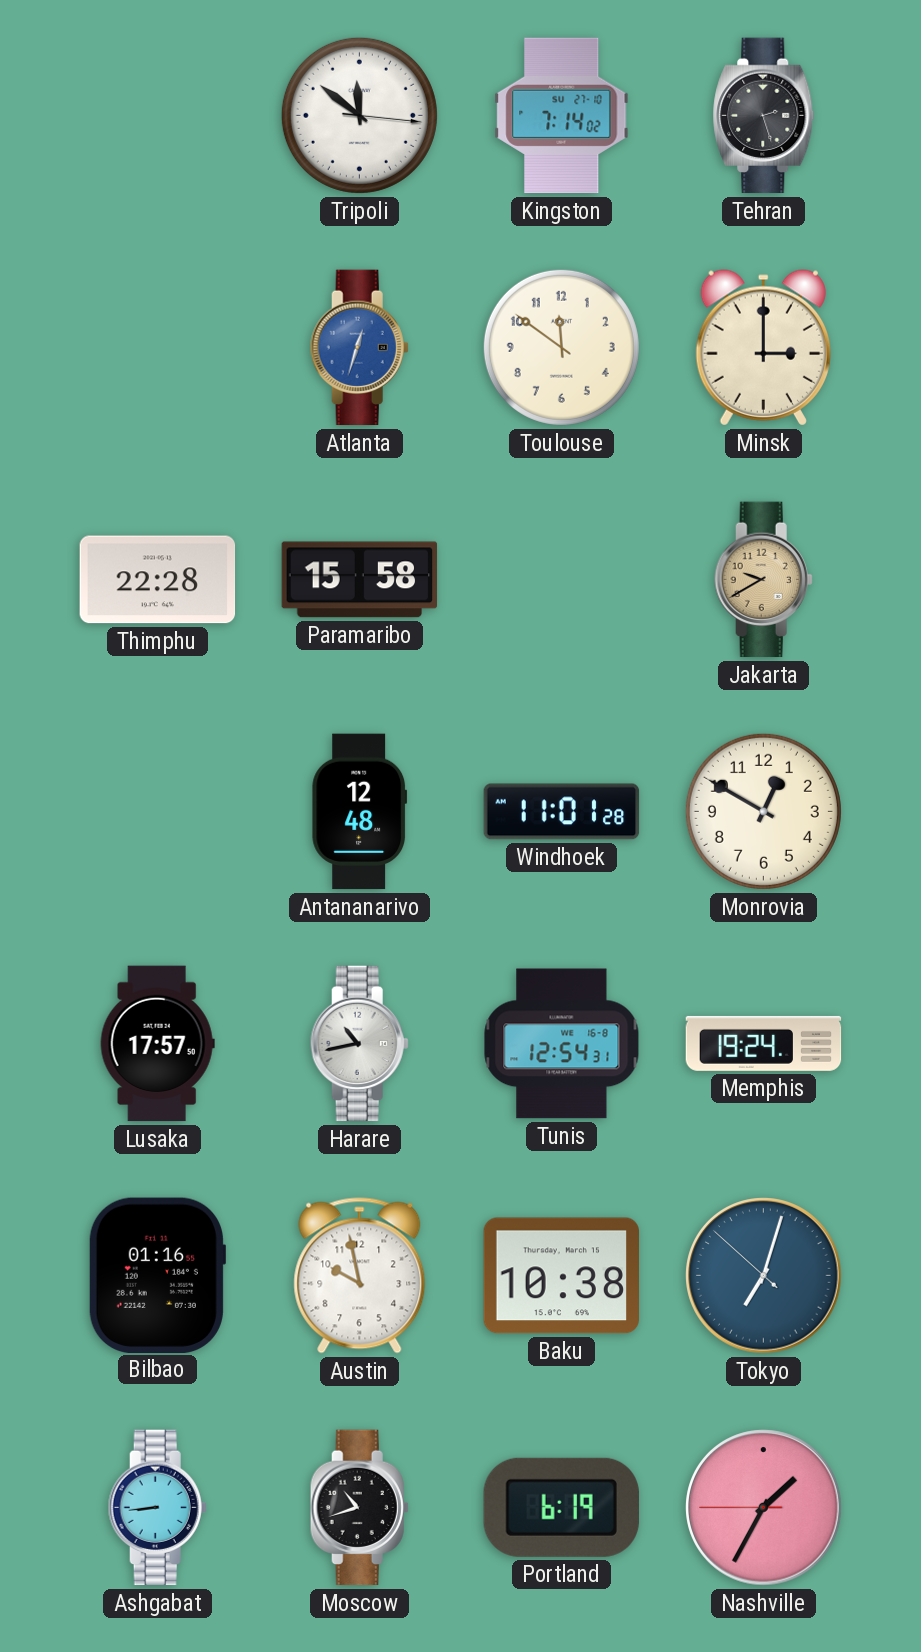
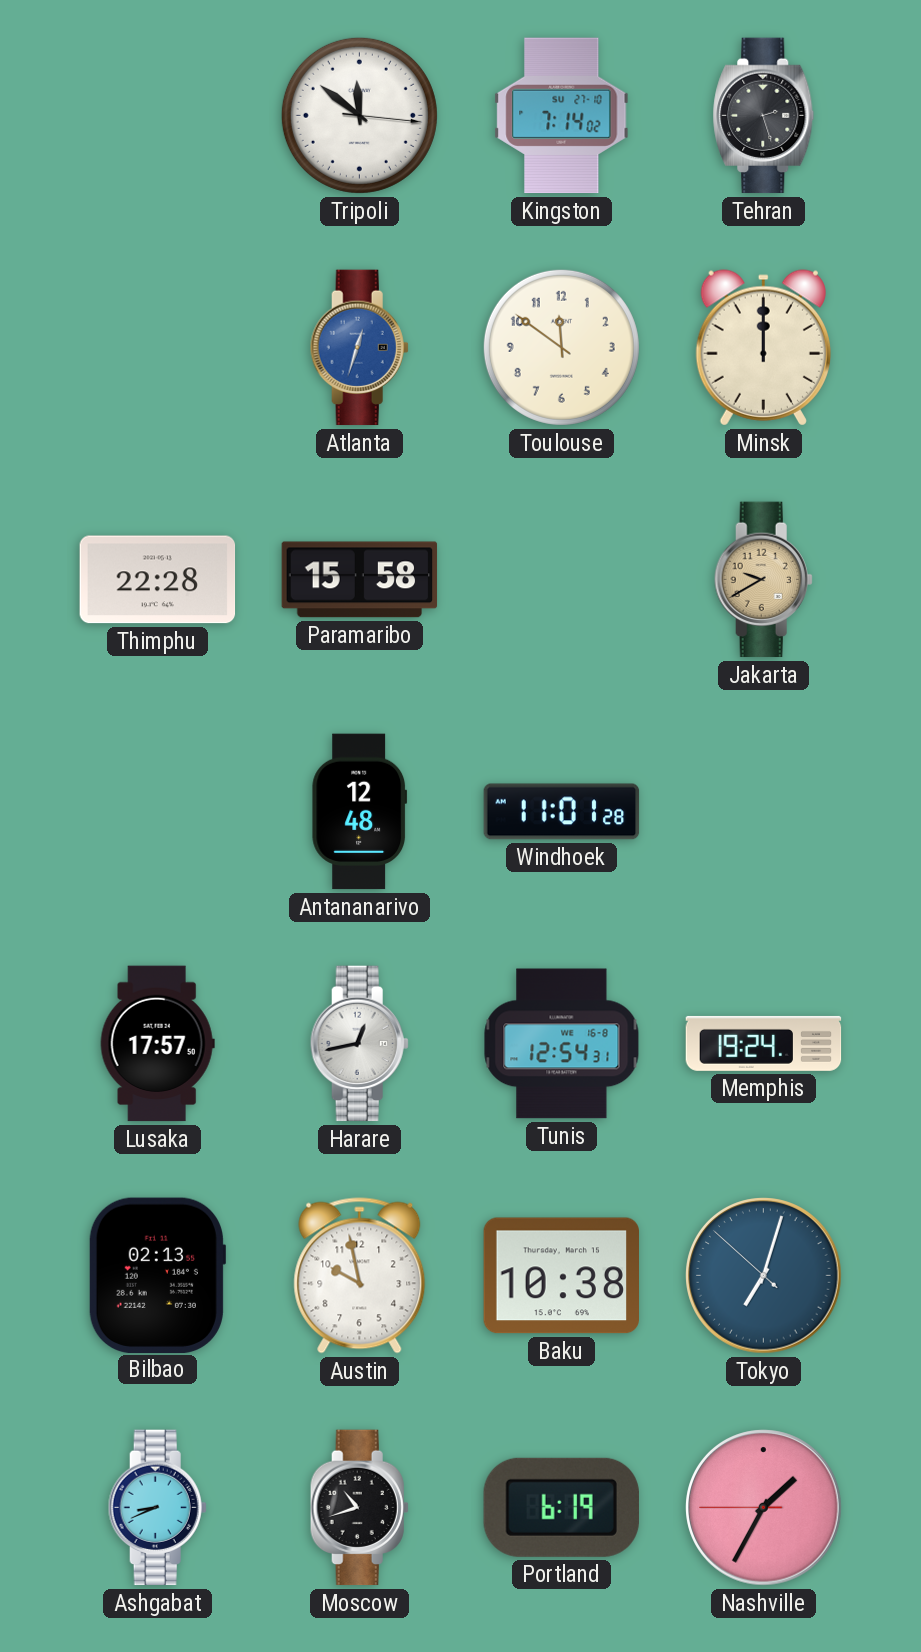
Minsk: 3:00 -> 12:00
Monrovia: 12:50 -> none
Harare: 10:43 -> 12:43
Bilbao: 01:16 -> 02:13
Ashgabat: 8:44 -> 8:41
